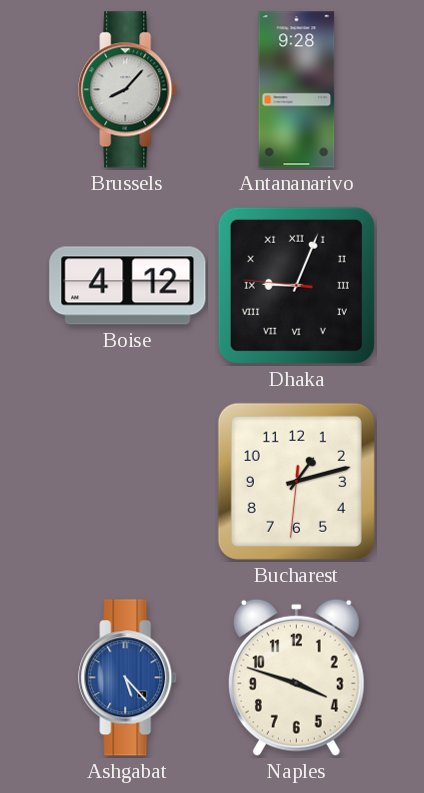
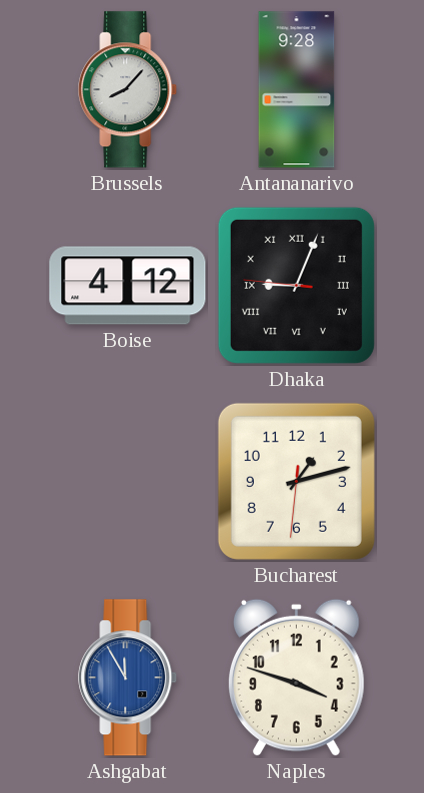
Ashgabat: 5:23 -> 11:55
